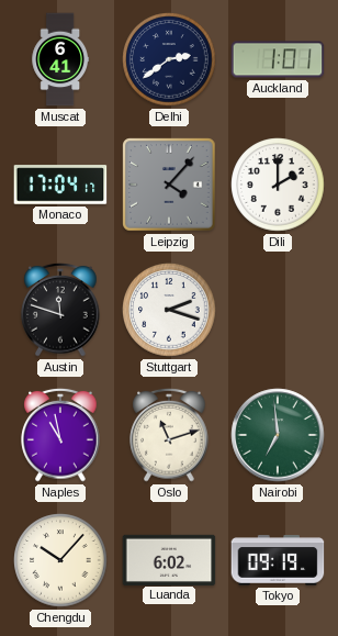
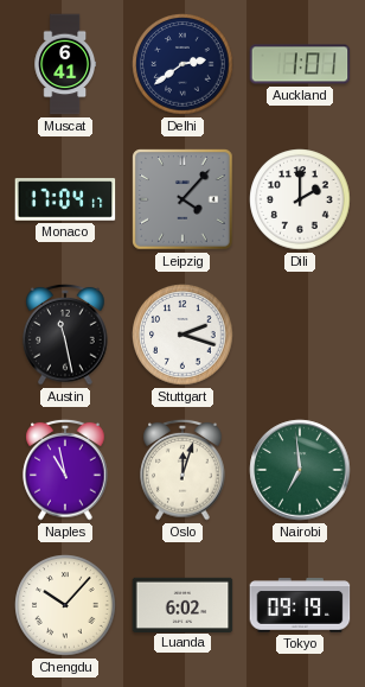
Austin: 11:48 -> 11:28
Oslo: 11:12 -> 12:03
